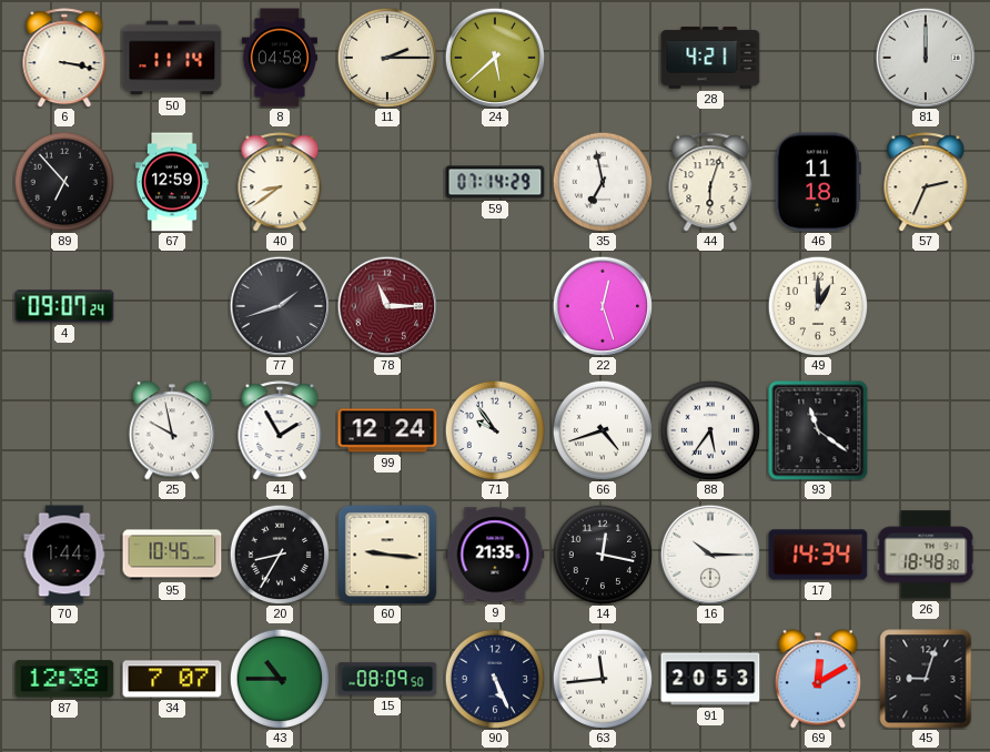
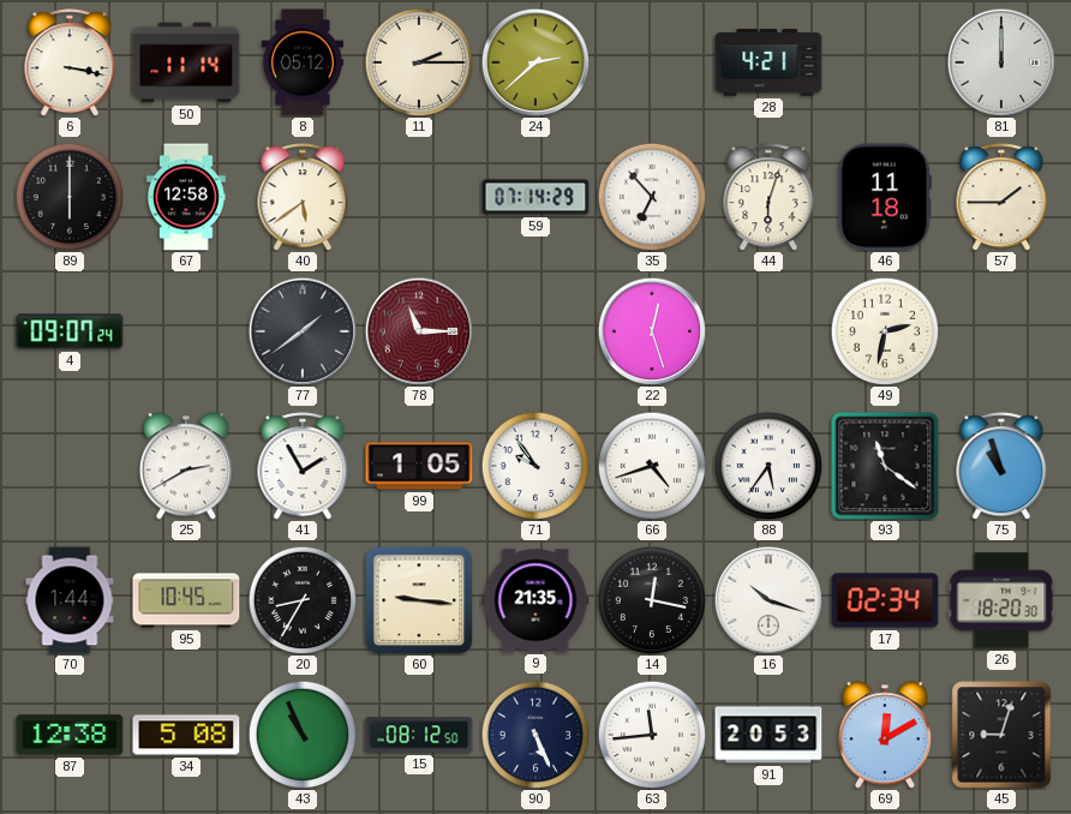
8: 04:58 -> 05:12
24: 5:38 -> 2:38
89: 6:53 -> 6:00
67: 12:59 -> 12:58
40: 8:39 -> 5:39
35: 6:58 -> 6:53
57: 2:34 -> 1:45
77: 1:42 -> 1:39
49: 1:00 -> 2:32
25: 9:58 -> 2:40
99: 12:24 -> 1:05
75: none -> 10:57
16: 10:15 -> 10:18
17: 14:34 -> 02:34
26: 18:48 -> 18:20
34: 7:07 -> 5:08
43: 10:45 -> 10:56
15: 08:09 -> 08:12
